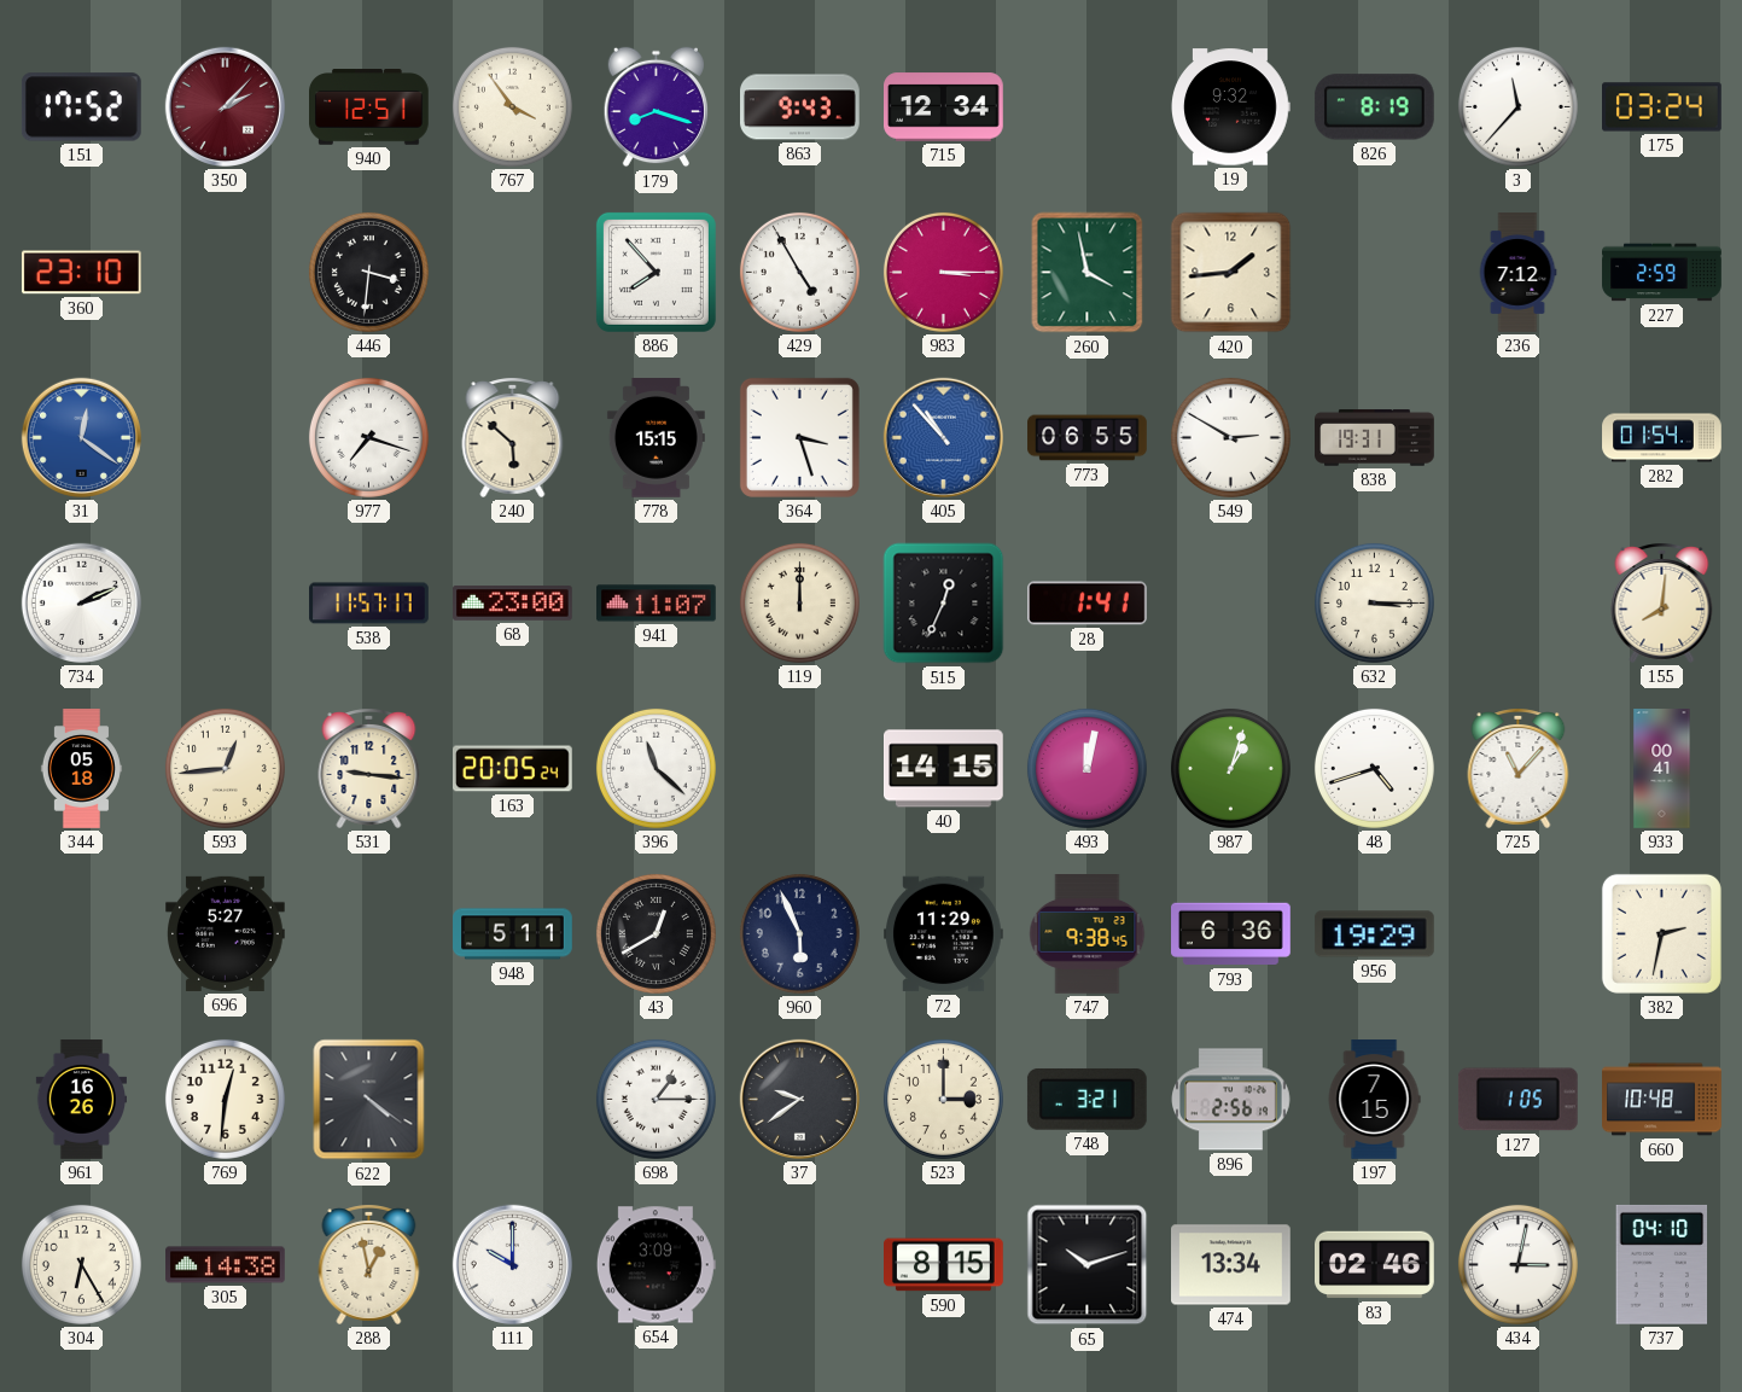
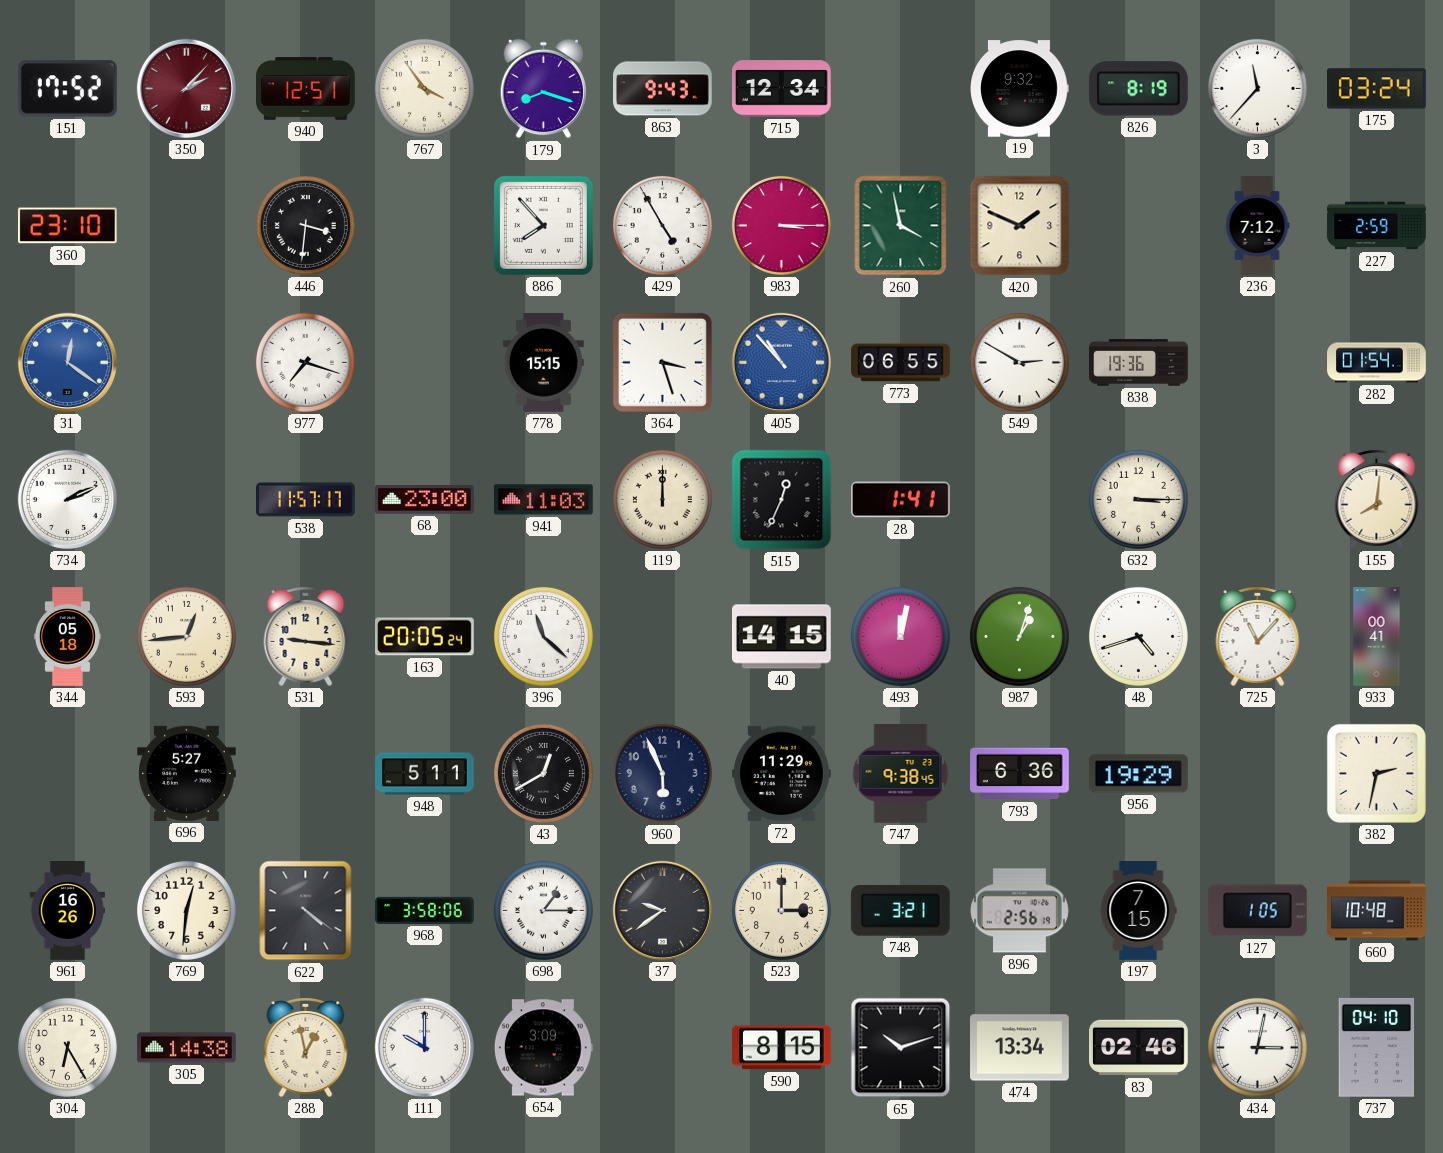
420: 1:44 -> 1:49
240: 5:52 -> none
838: 19:31 -> 19:36
941: 11:07 -> 11:03
968: none -> 3:58
